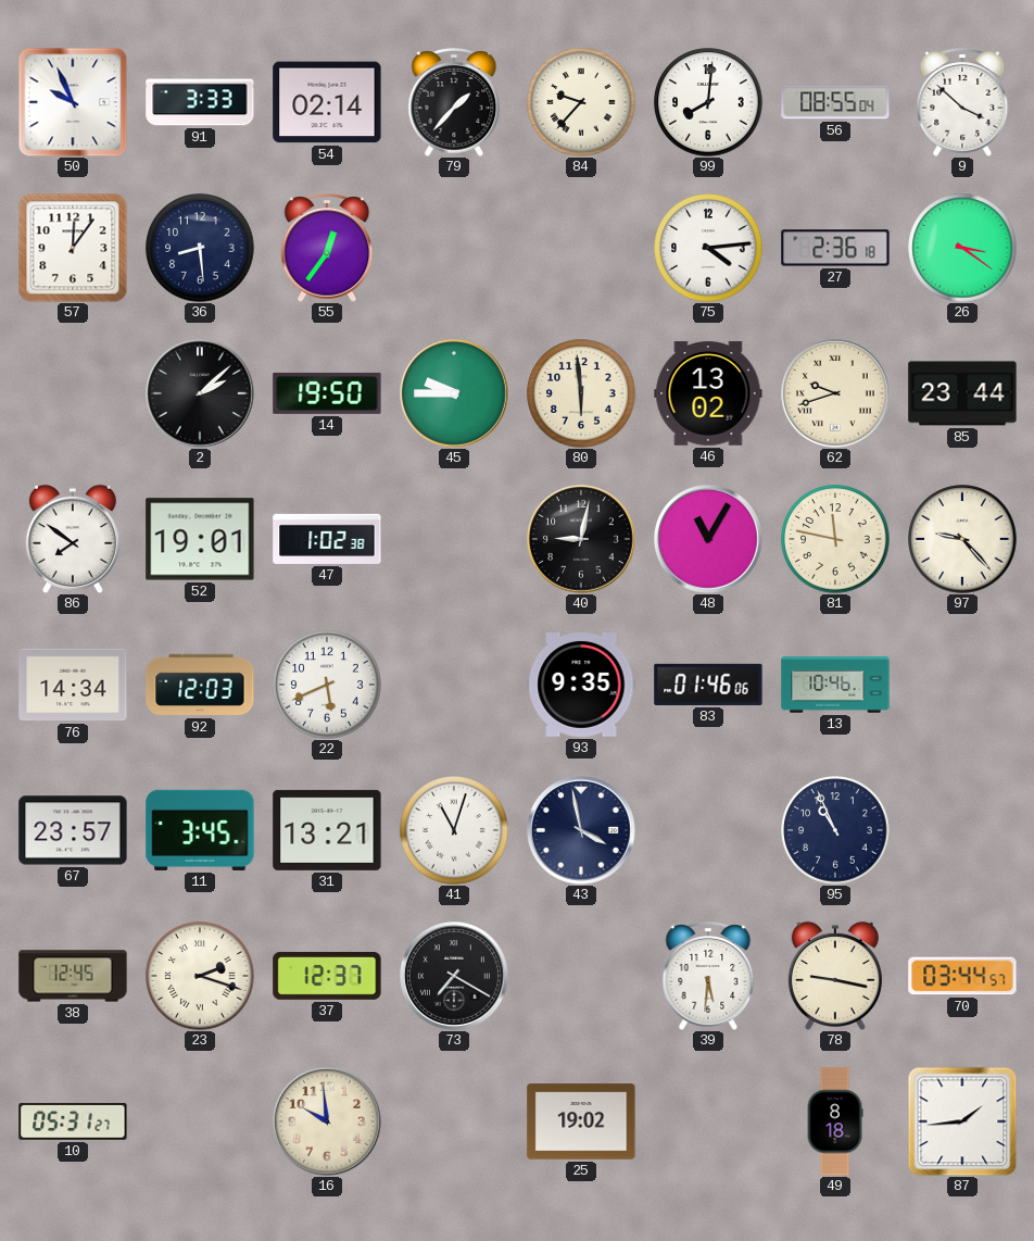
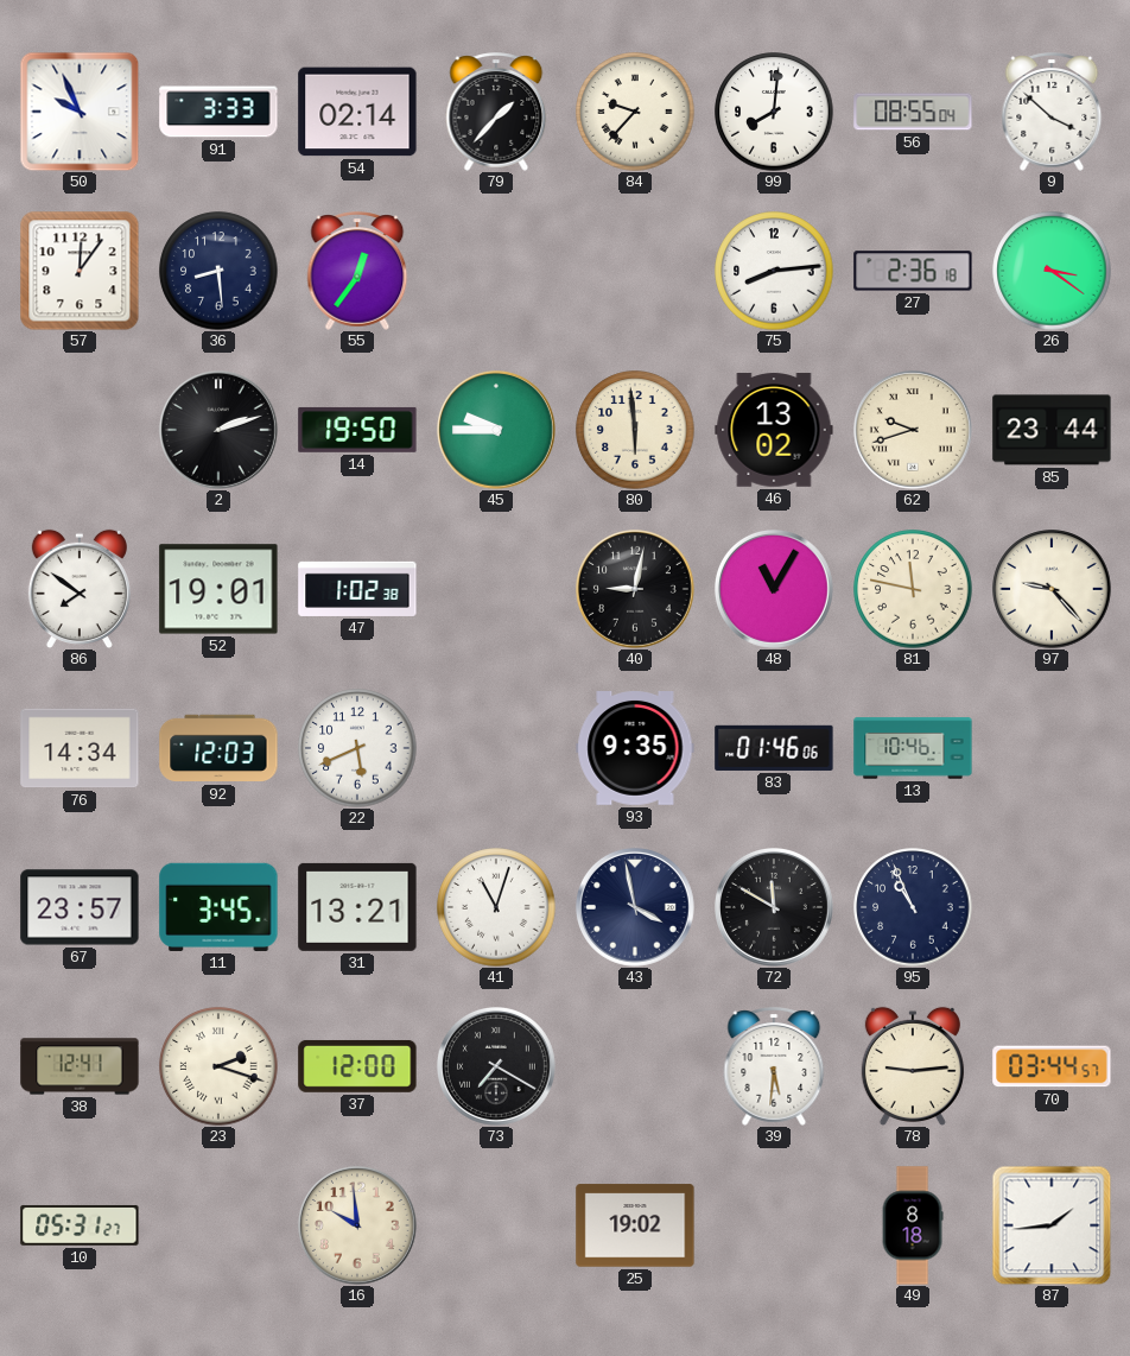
75: 4:14 -> 8:14
2: 2:08 -> 2:12
72: none -> 11:50
38: 12:45 -> 12:41
37: 12:37 -> 12:00
78: 9:17 -> 9:14
